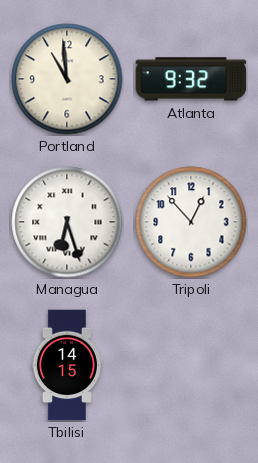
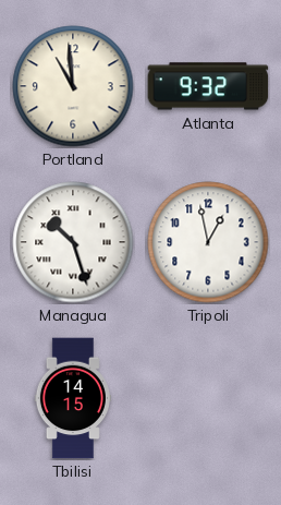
Managua: 6:27 -> 10:27
Tripoli: 12:53 -> 12:58
